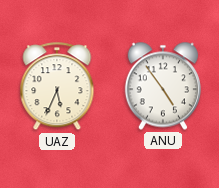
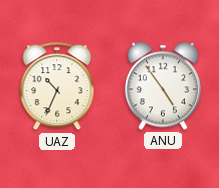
UAZ: 5:34 -> 10:34
